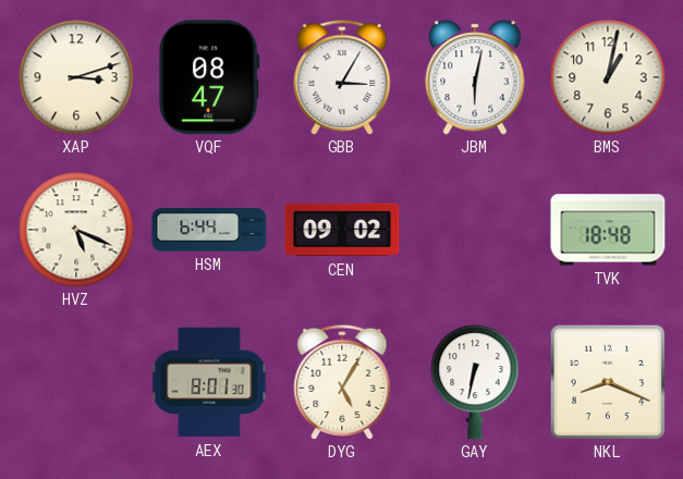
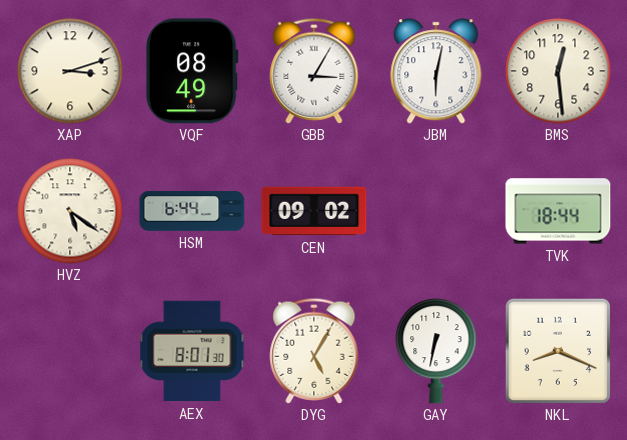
VQF: 08:47 -> 08:49
BMS: 1:02 -> 12:29
HVZ: 5:19 -> 5:21
TVK: 18:48 -> 18:44
